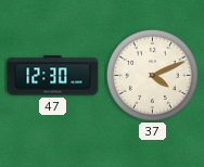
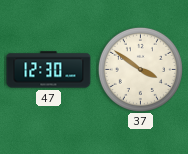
37: 4:11 -> 3:51
